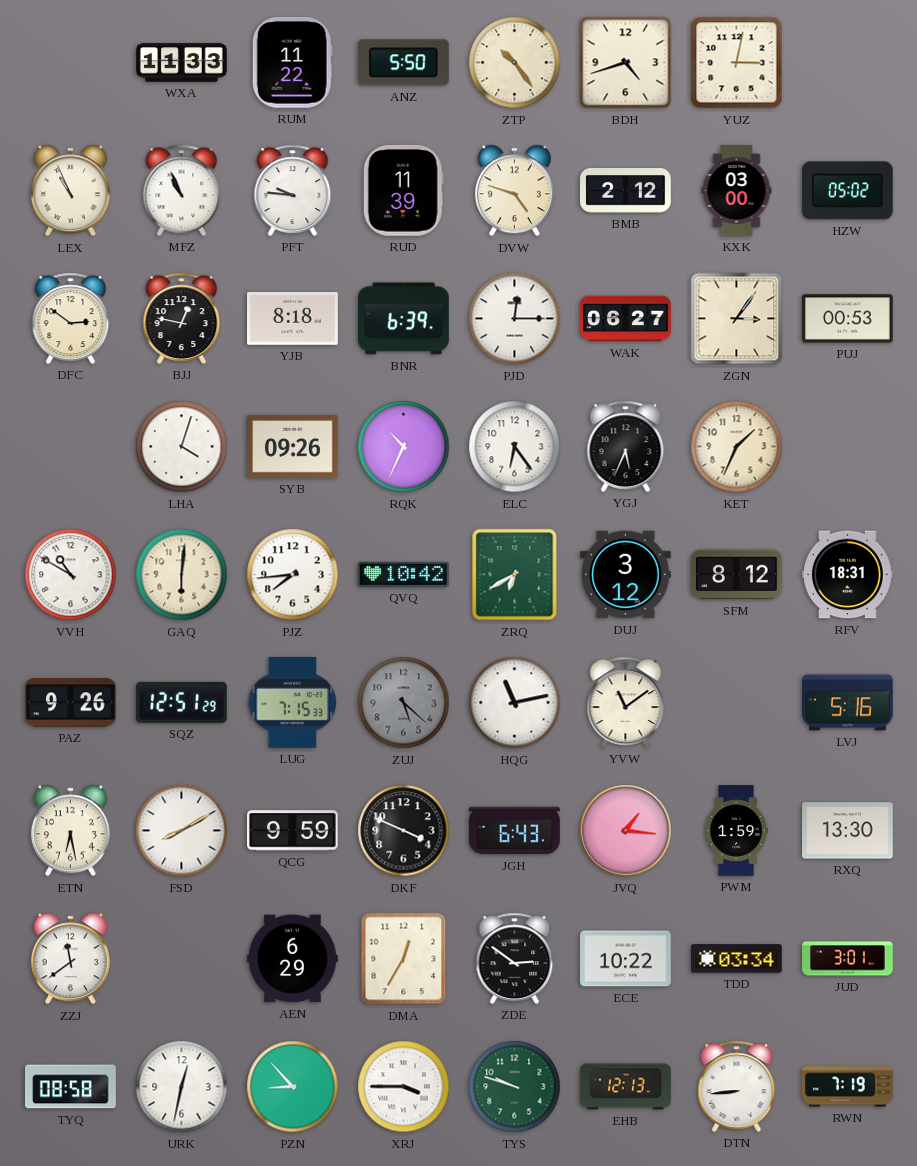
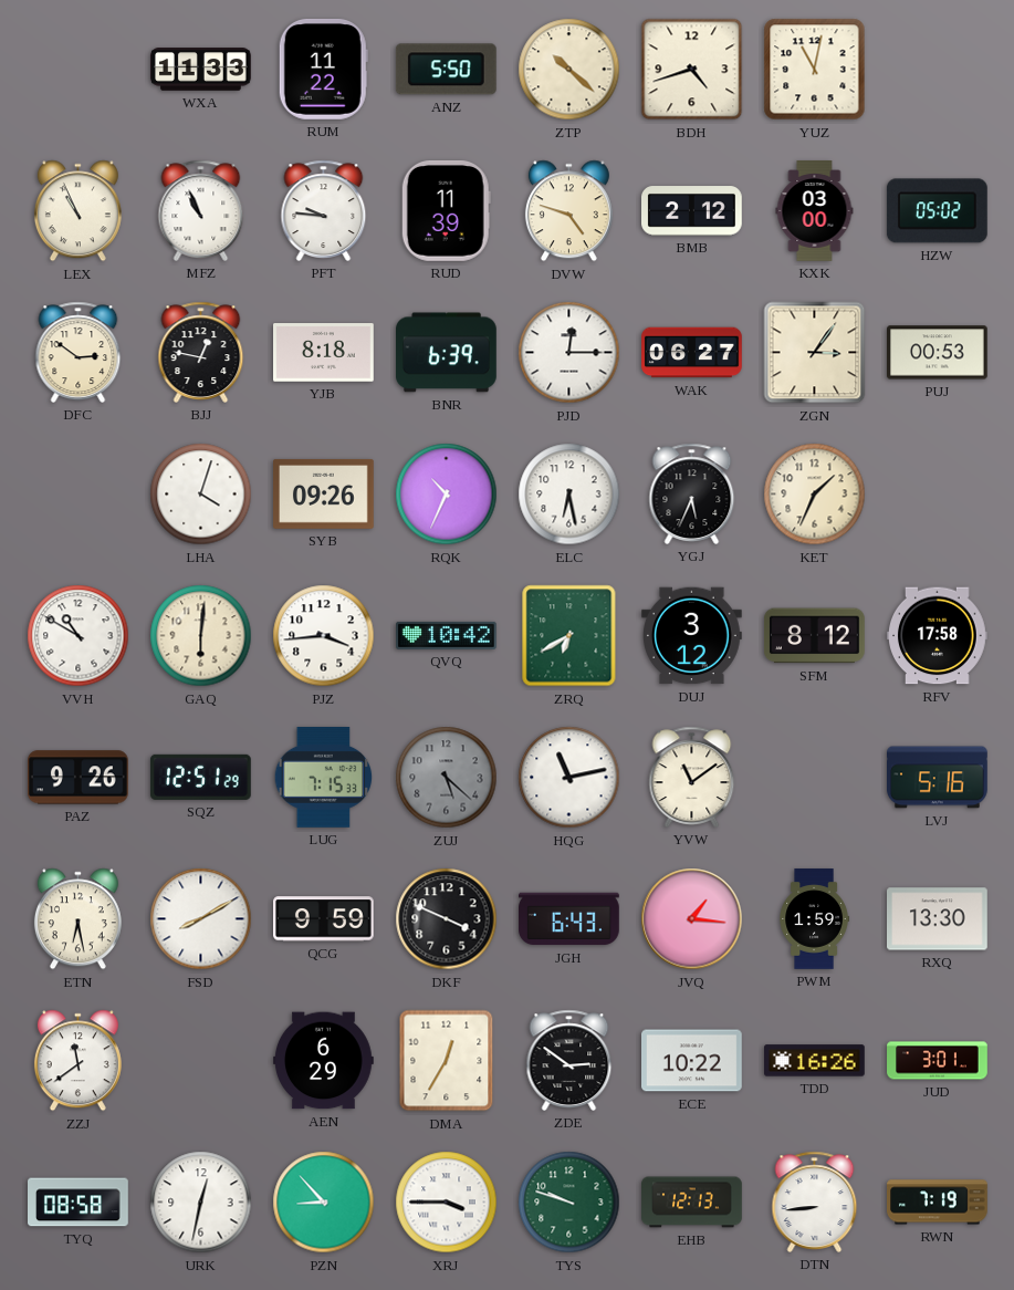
ZTP: 10:24 -> 10:22
YUZ: 3:02 -> 11:02
ELC: 6:24 -> 6:28
PJZ: 7:44 -> 3:44
RFV: 18:31 -> 17:58
TDD: 03:34 -> 16:26
